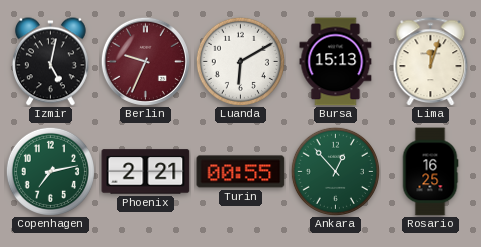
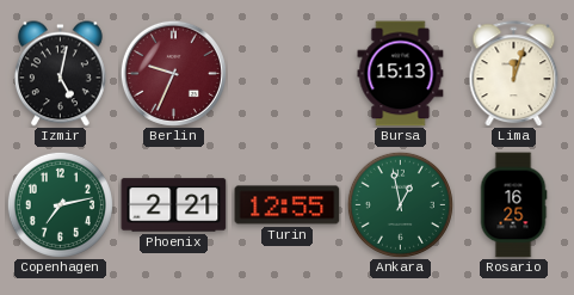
Luanda: 6:10 -> none
Turin: 00:55 -> 12:55
Ankara: 12:53 -> 12:58
